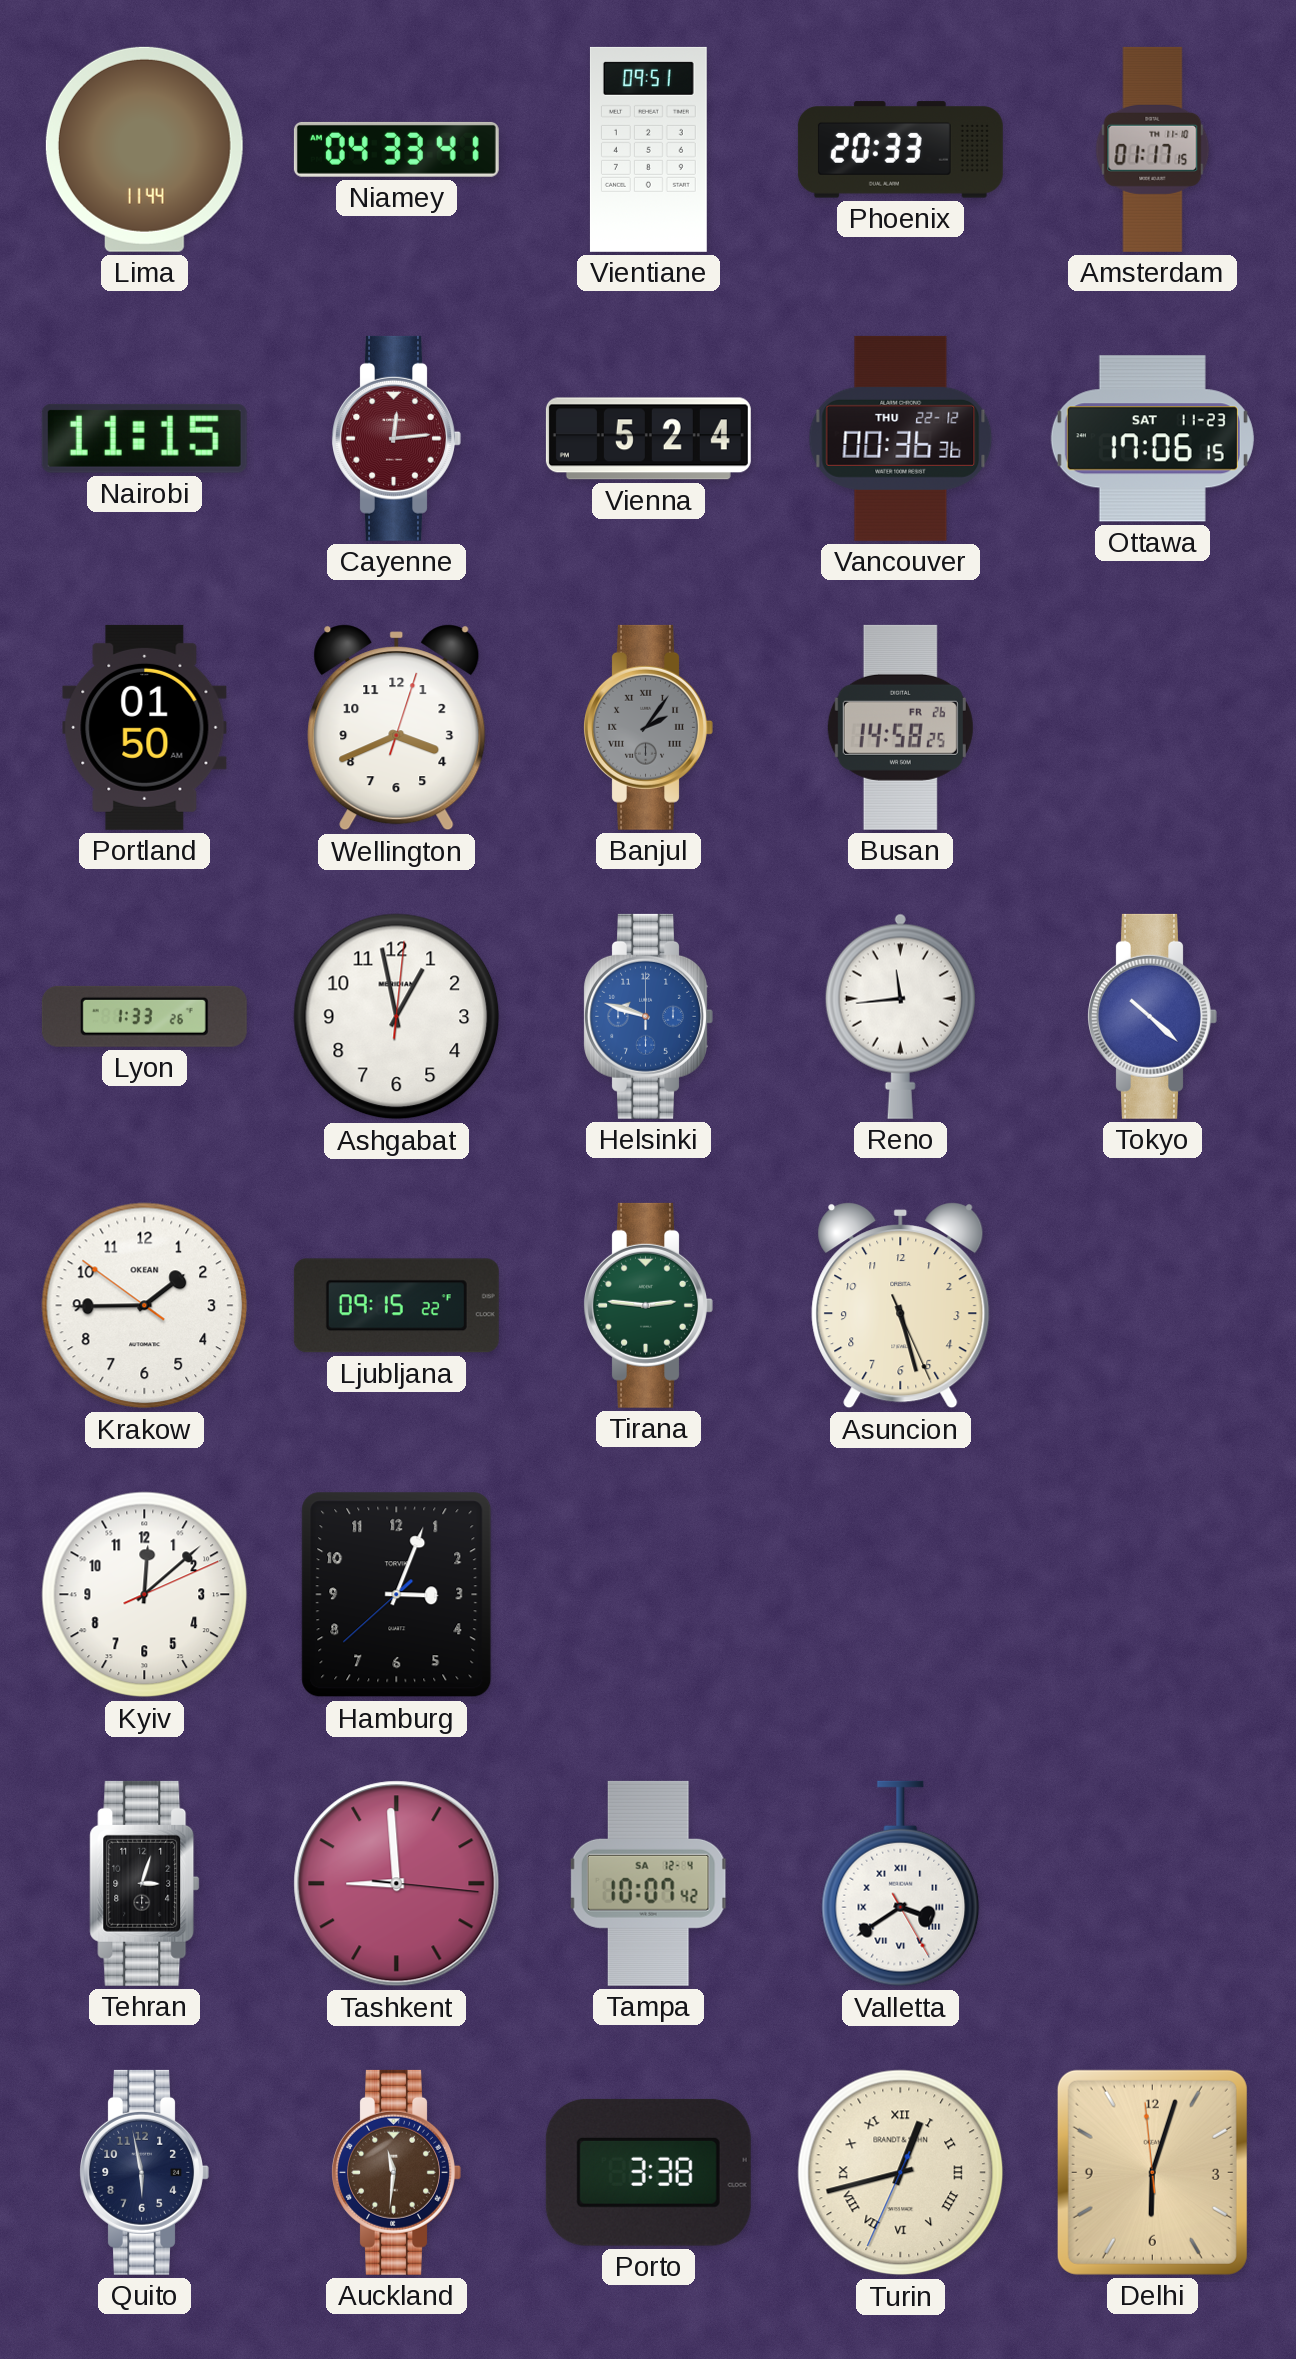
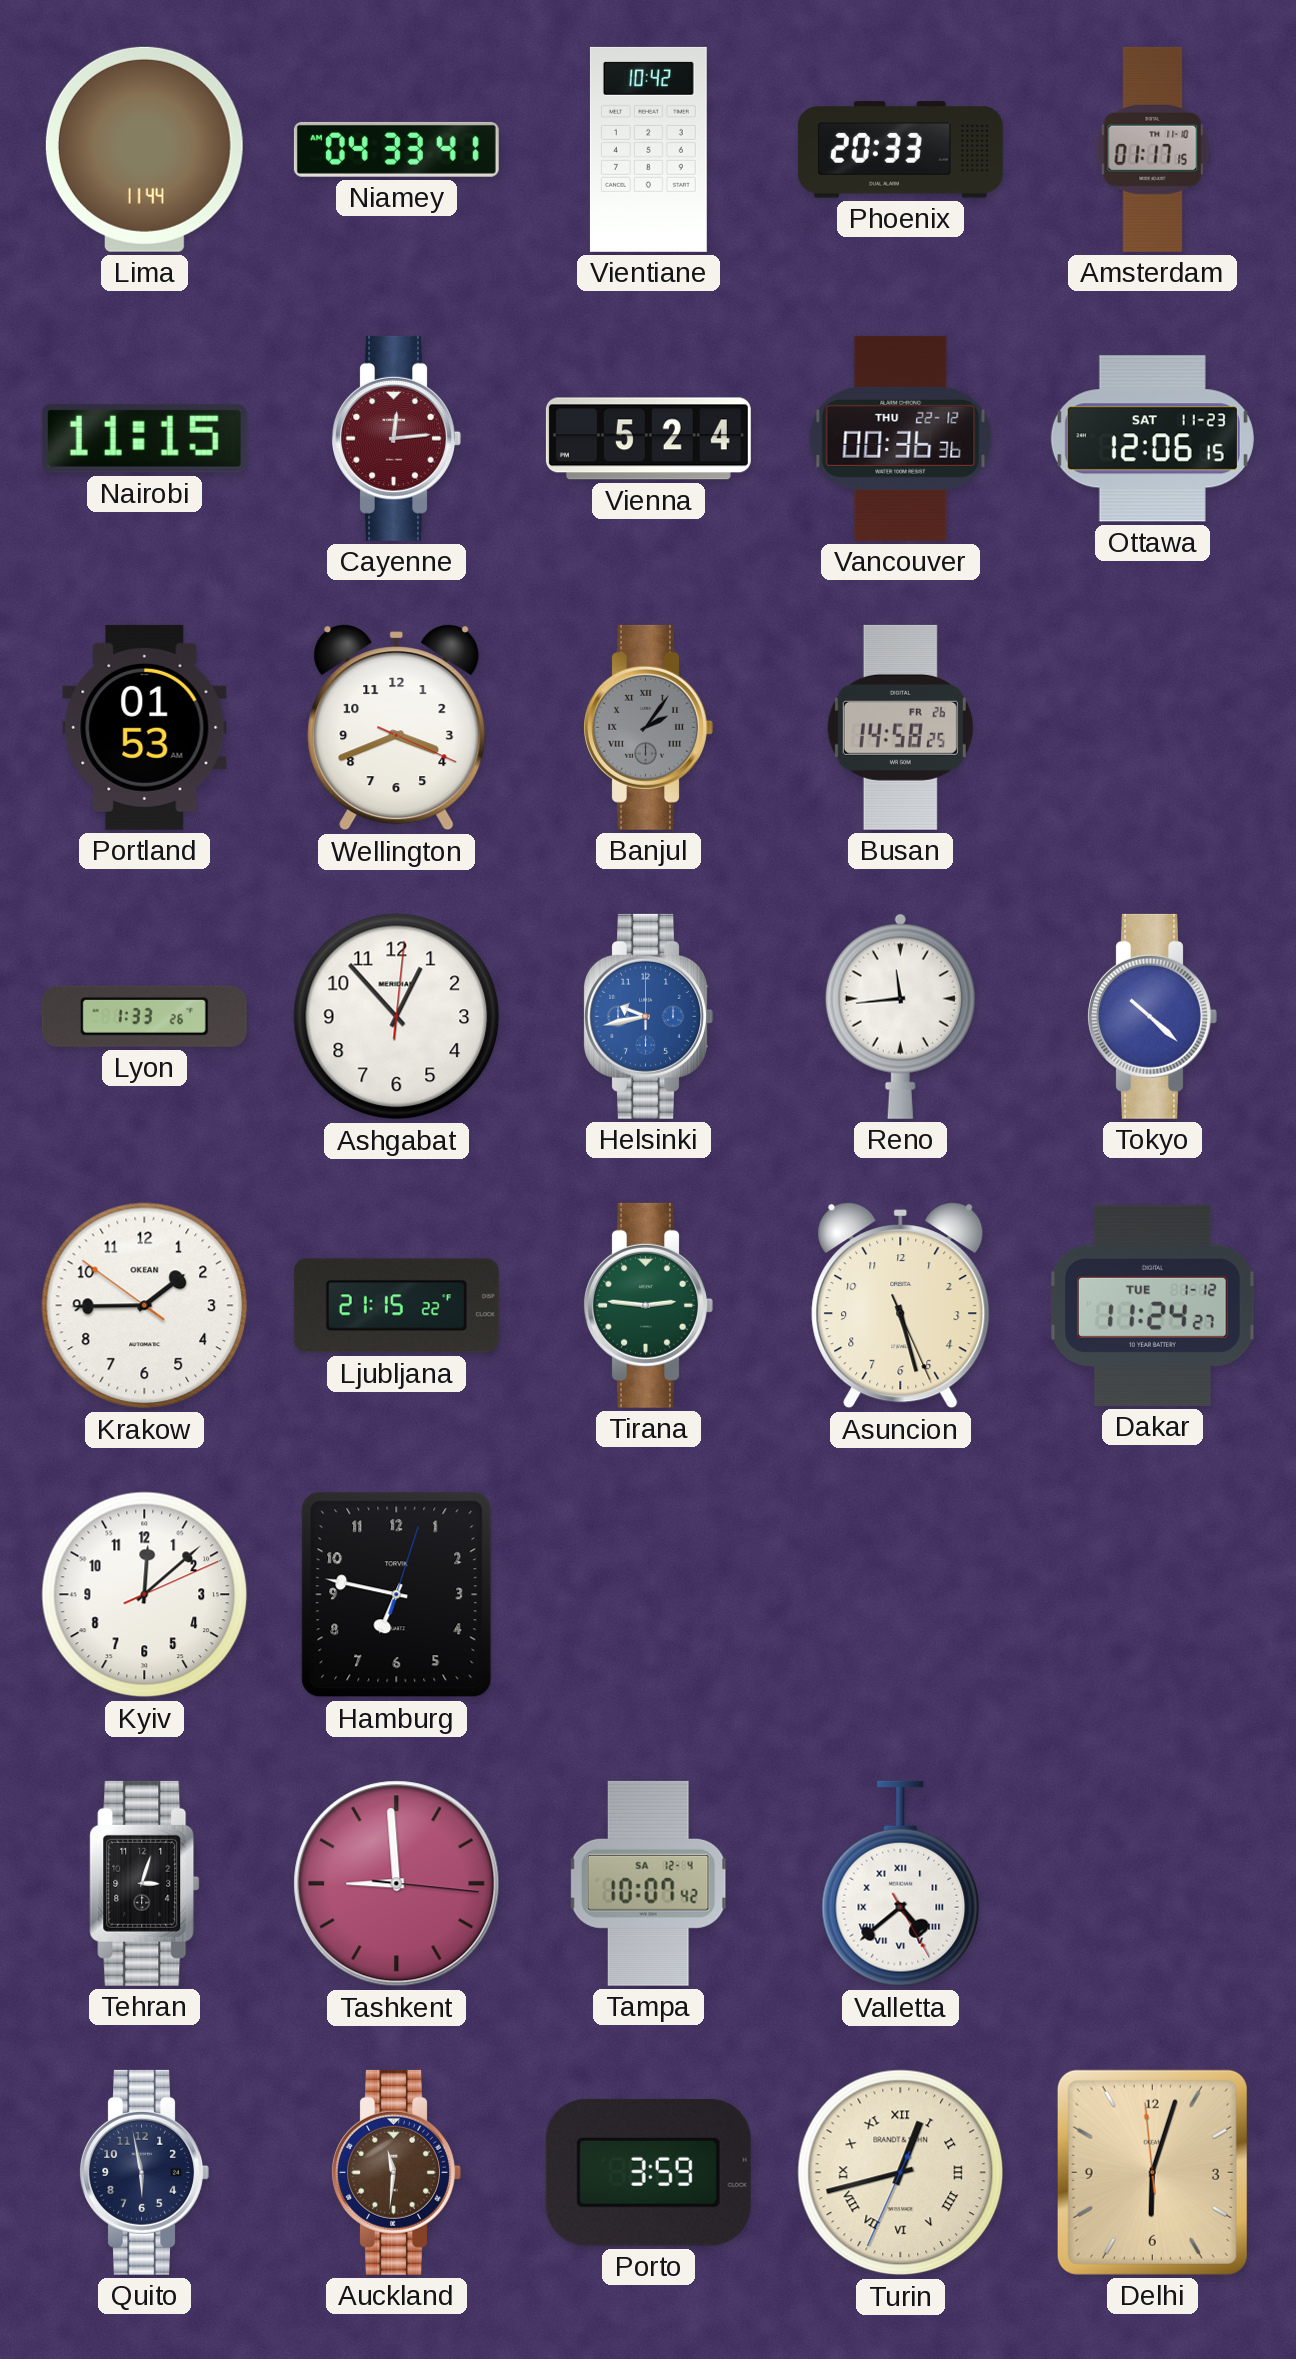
Vientiane: 09:51 -> 10:42
Ottawa: 17:06 -> 12:06
Portland: 01:50 -> 01:53
Wellington: 3:41:03 -> 3:41:19
Ashgabat: 12:58 -> 12:53
Helsinki: 9:48 -> 9:43
Ljubljana: 09:15 -> 21:15
Dakar: none -> 11:24
Hamburg: 3:03 -> 6:47
Valletta: 3:39 -> 4:38
Porto: 3:38 -> 3:59
